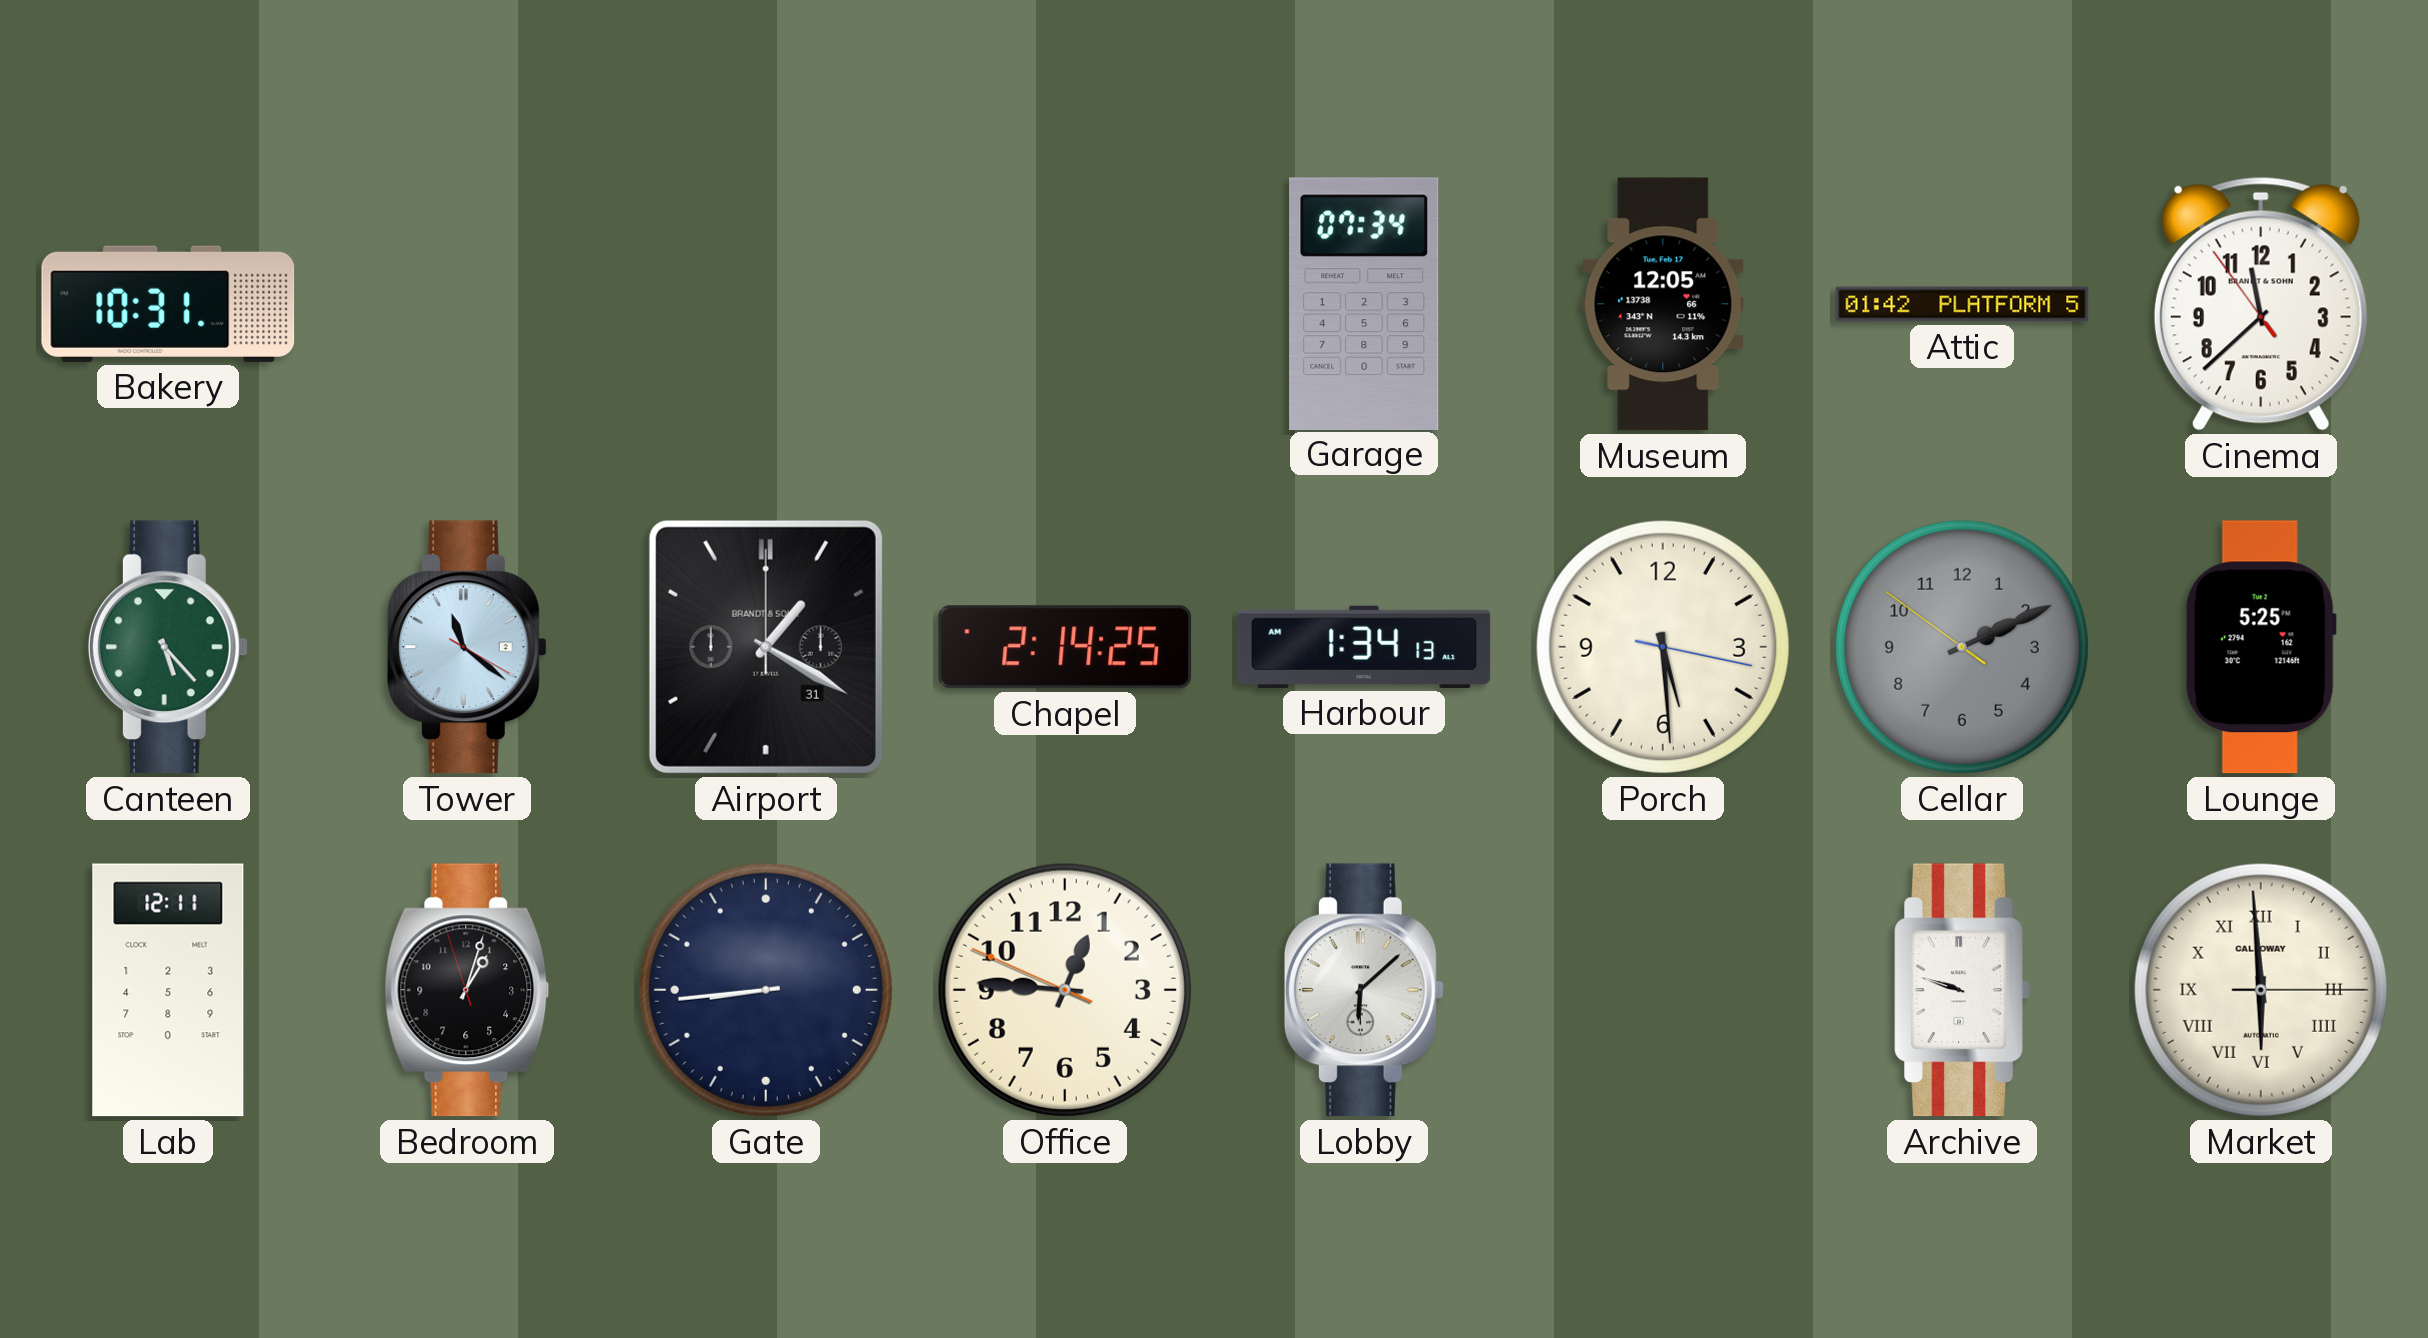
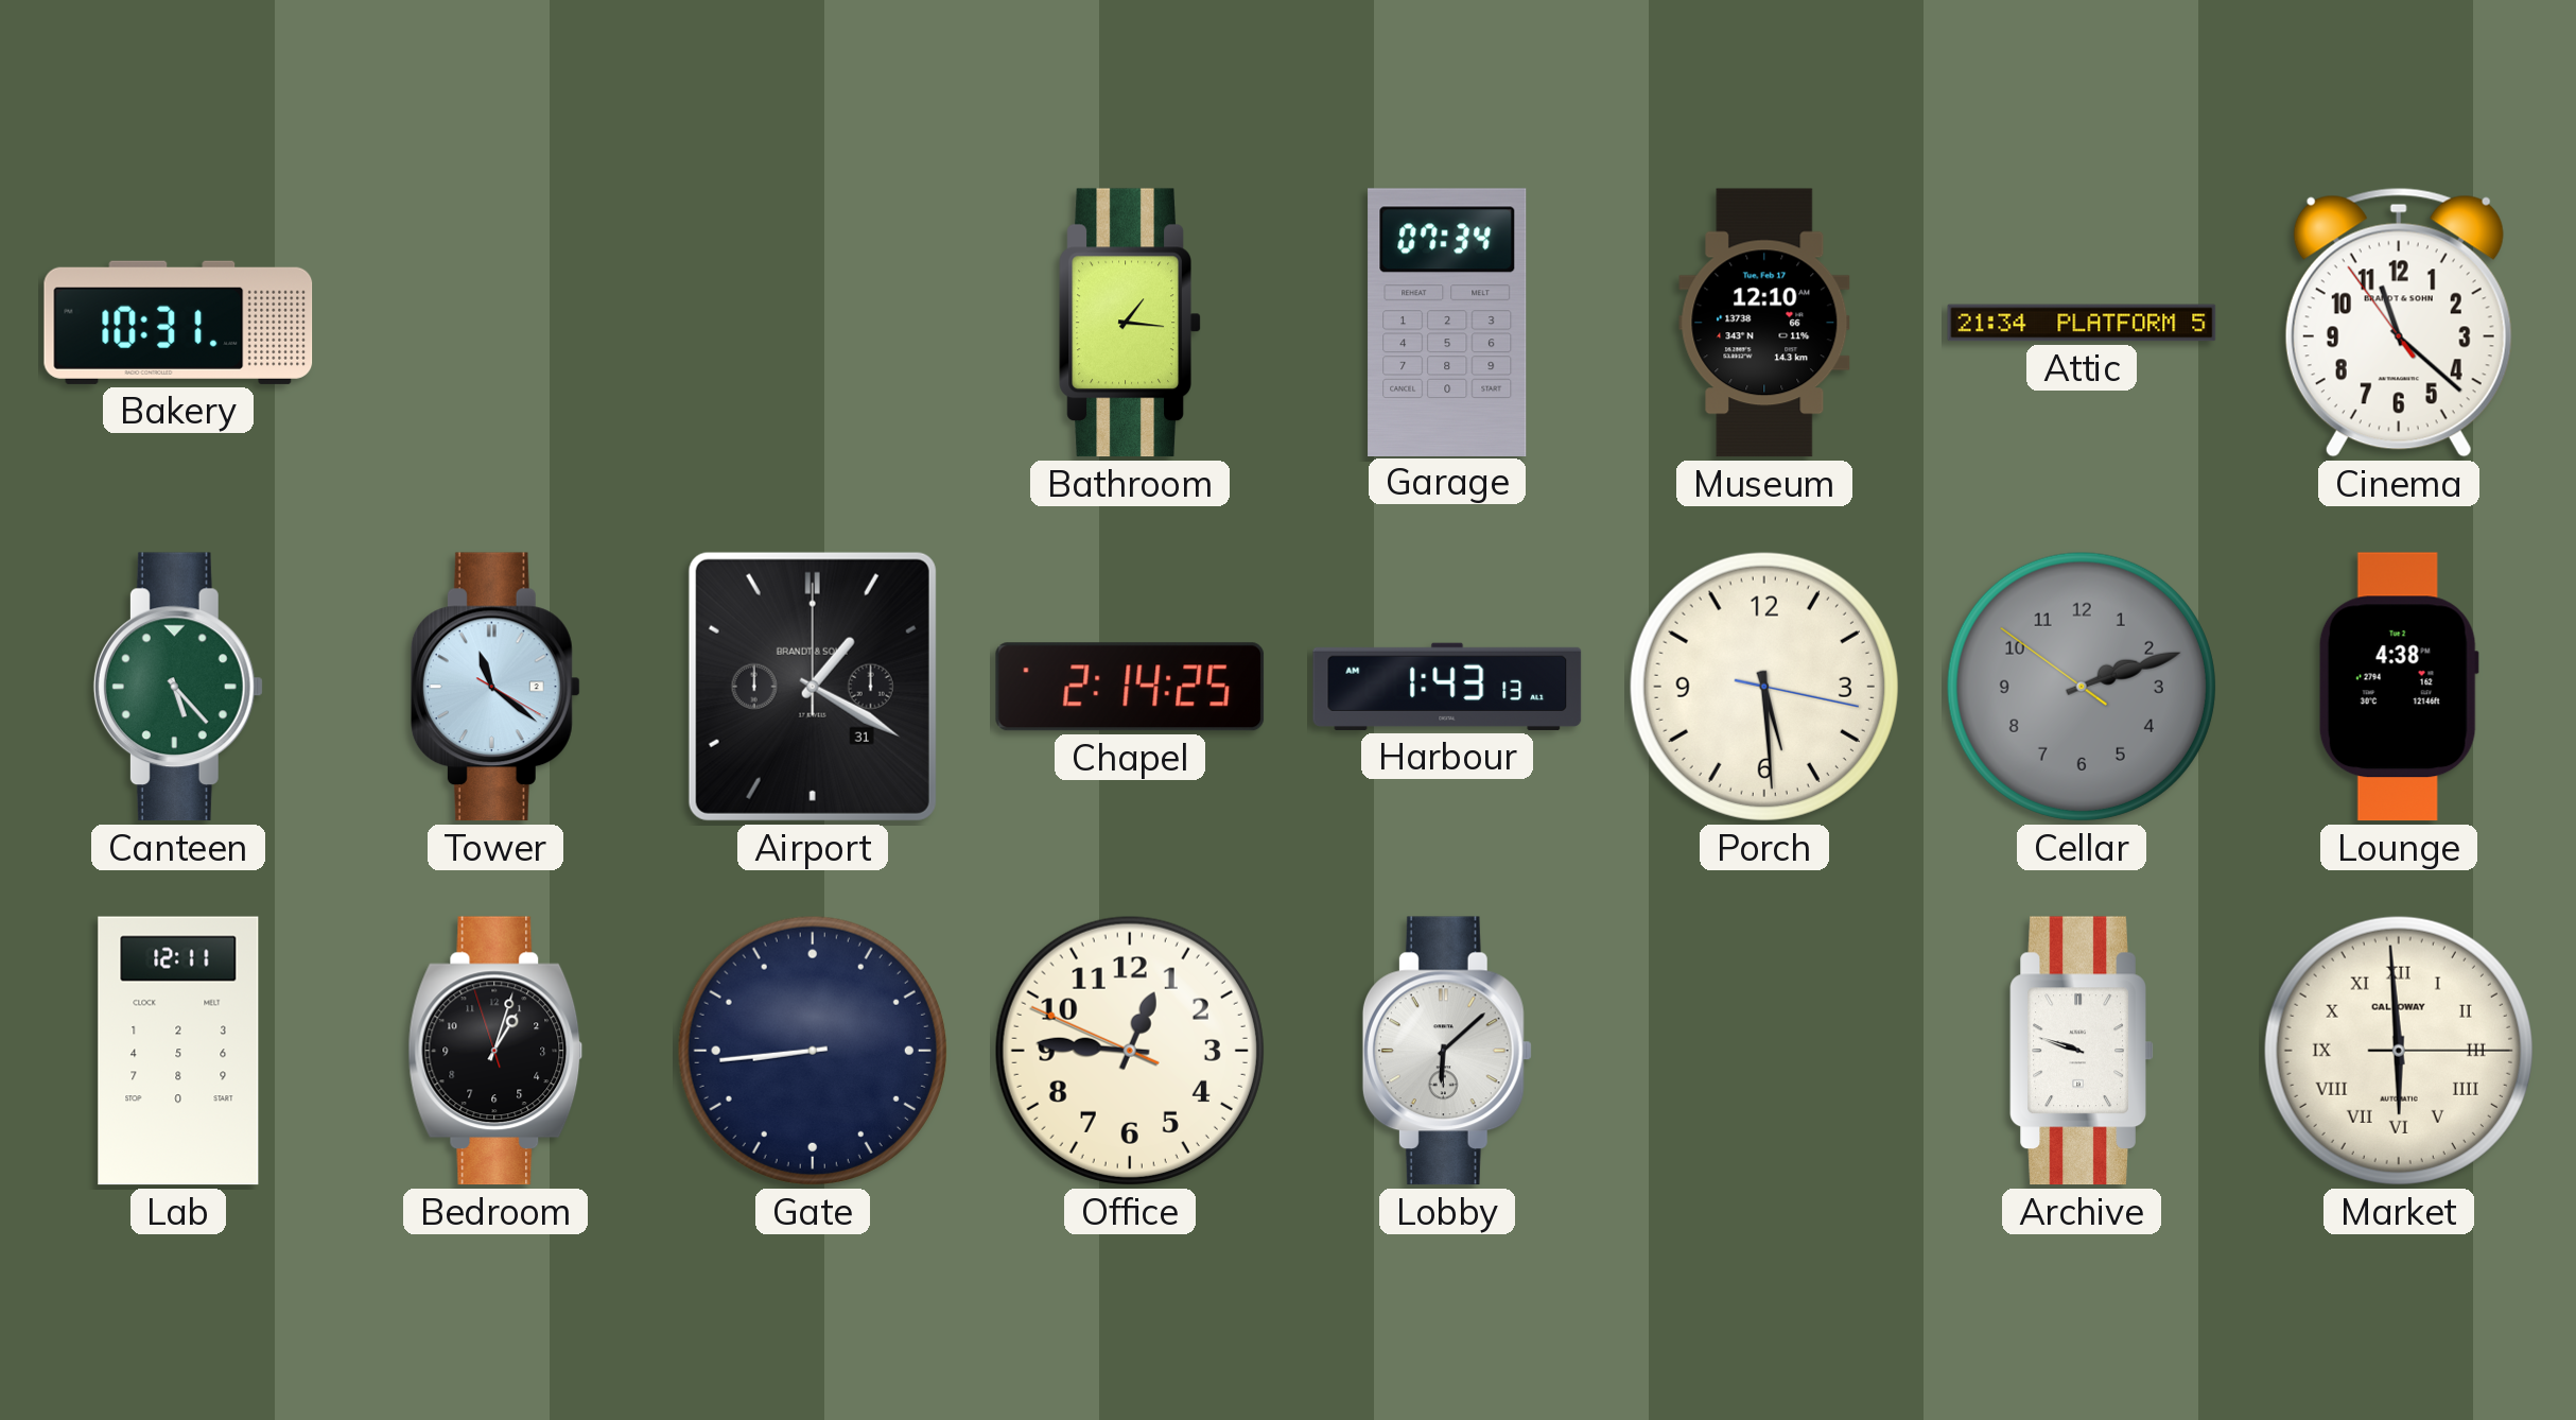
Bathroom: none -> 1:16
Museum: 12:05 -> 12:10
Attic: 01:42 -> 21:34
Cinema: 11:37 -> 11:21
Harbour: 1:34 -> 1:43
Cellar: 2:10 -> 2:11
Lounge: 5:25 -> 4:38
